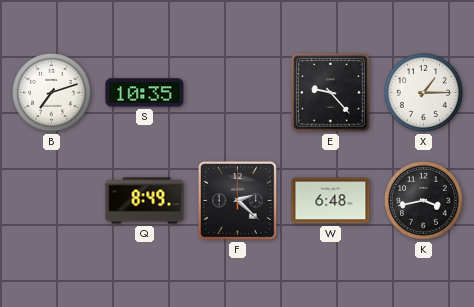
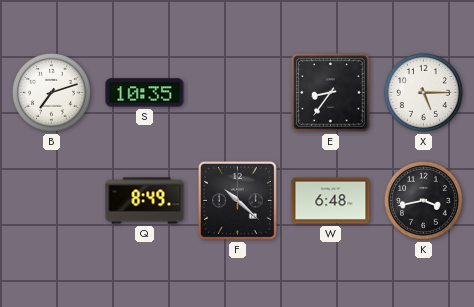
E: 9:23 -> 8:36
X: 1:15 -> 5:15
F: 2:22 -> 10:22
